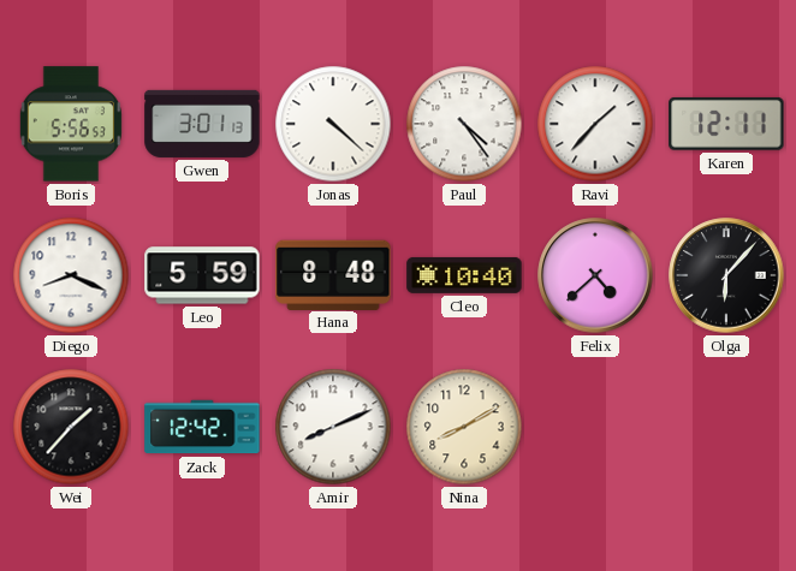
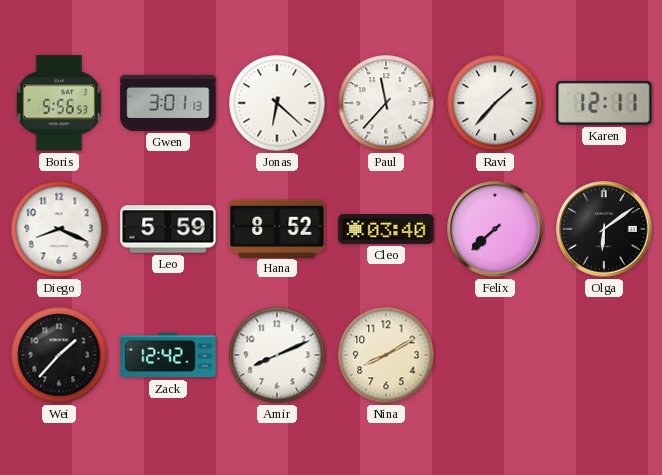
Jonas: 4:22 -> 6:22
Paul: 4:24 -> 11:37
Hana: 8:48 -> 8:52
Cleo: 10:40 -> 03:40
Felix: 4:38 -> 7:38
Olga: 6:07 -> 6:09
